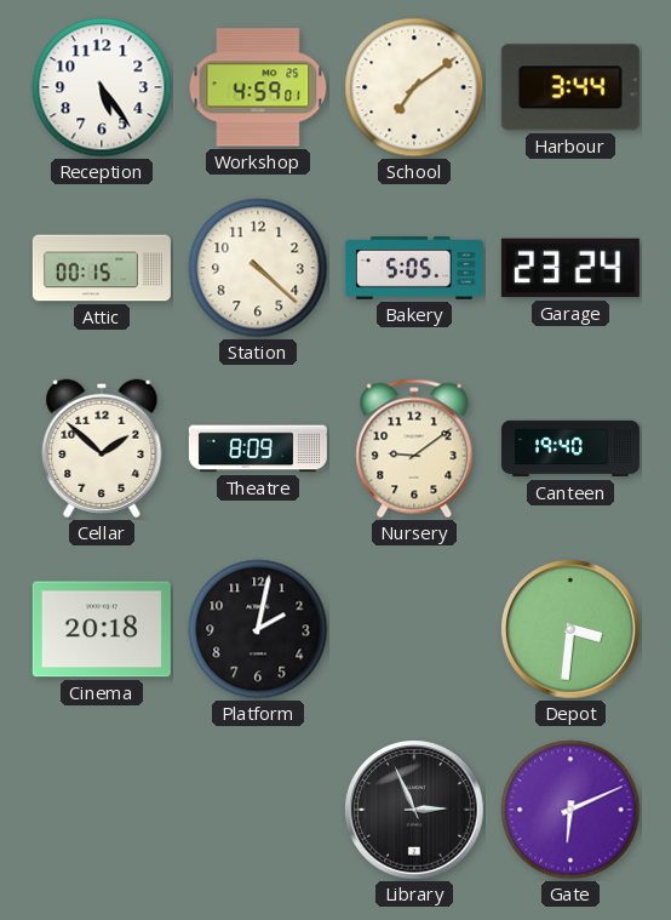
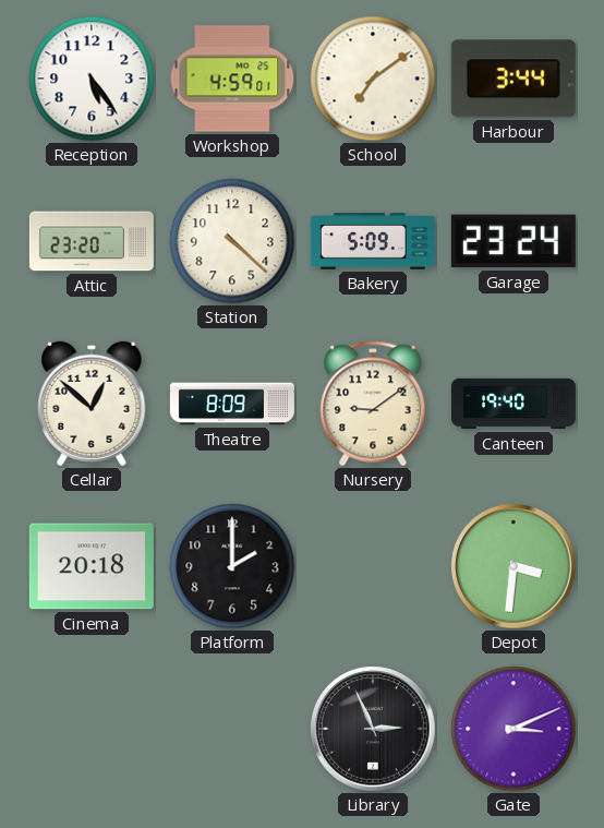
Attic: 00:15 -> 23:20
Bakery: 5:05 -> 5:09
Cellar: 1:52 -> 12:52
Platform: 2:02 -> 2:00
Gate: 6:11 -> 3:11
